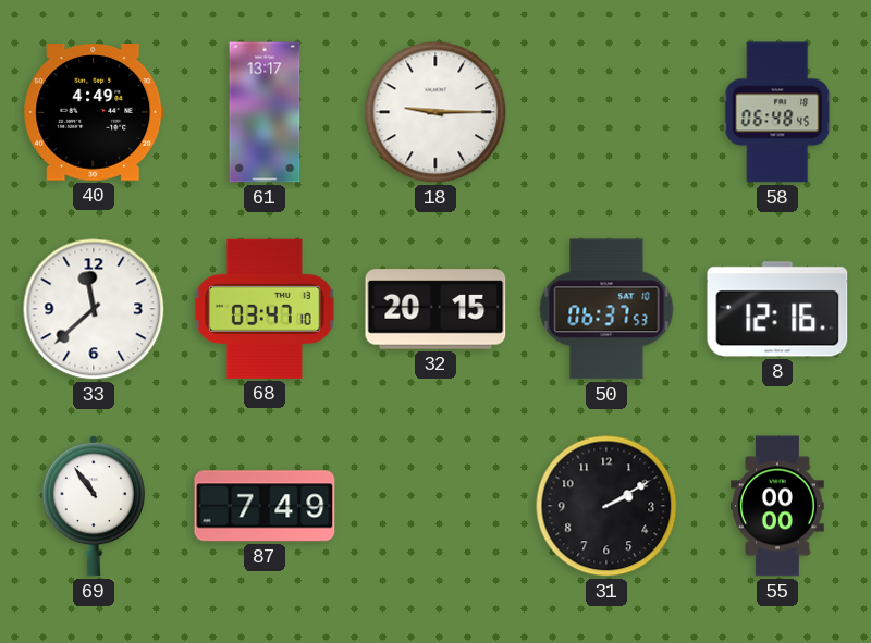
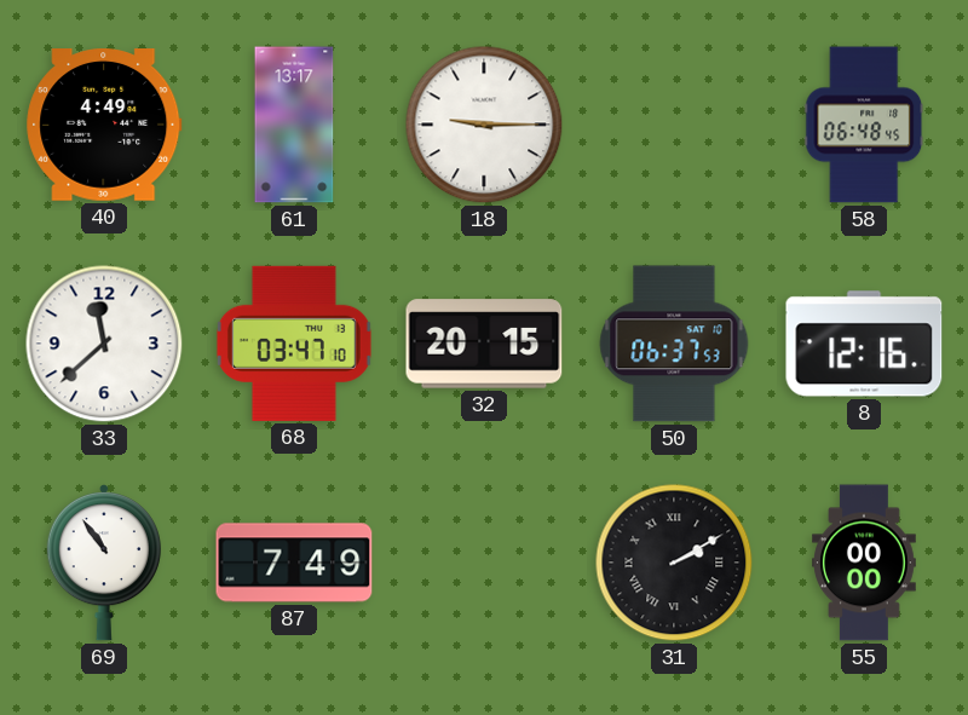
31 numerals: Arabic -> Roman
